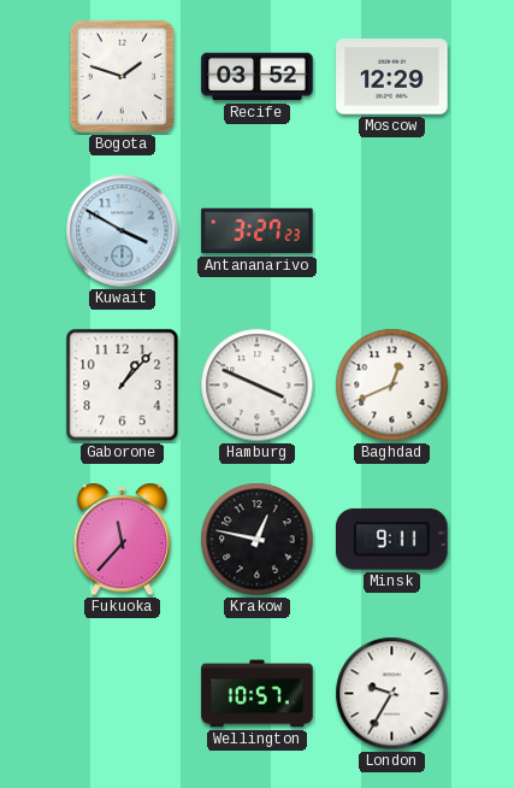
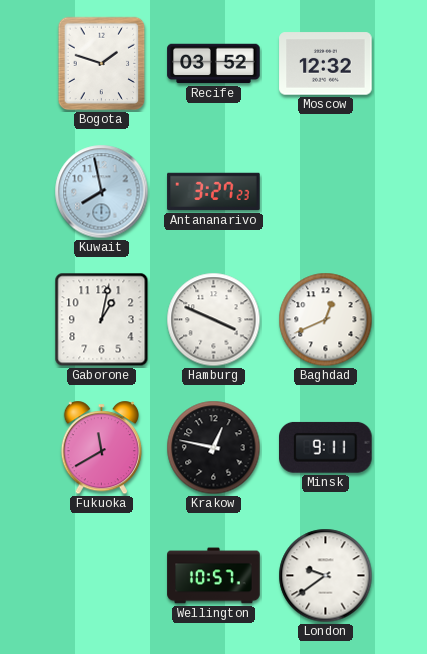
Moscow: 12:29 -> 12:32
Kuwait: 3:50 -> 7:58
Gaborone: 1:07 -> 1:02
Fukuoka: 11:37 -> 11:40
London: 9:35 -> 9:39
